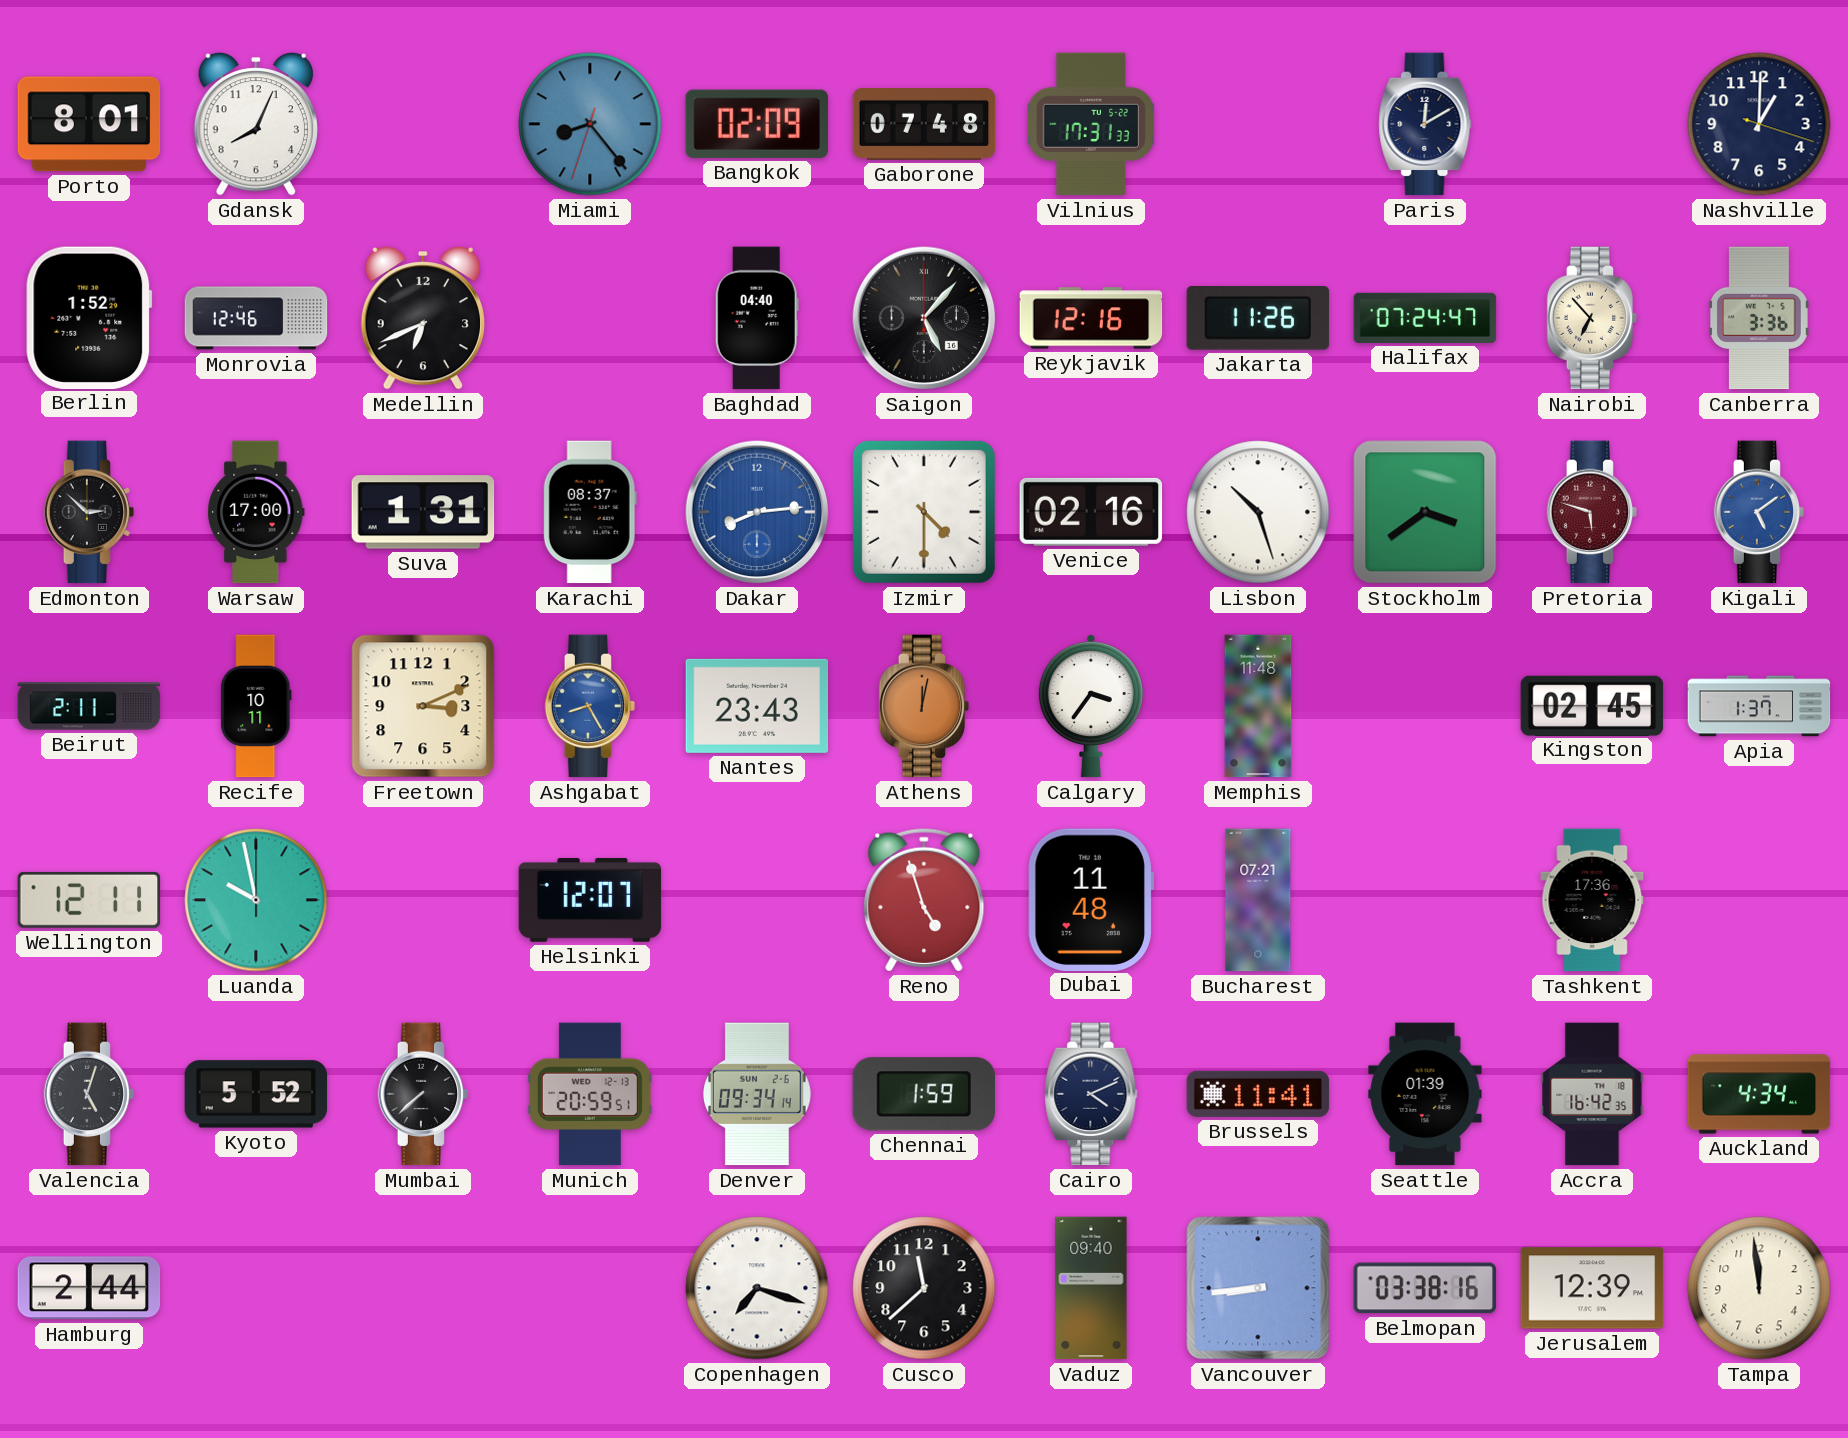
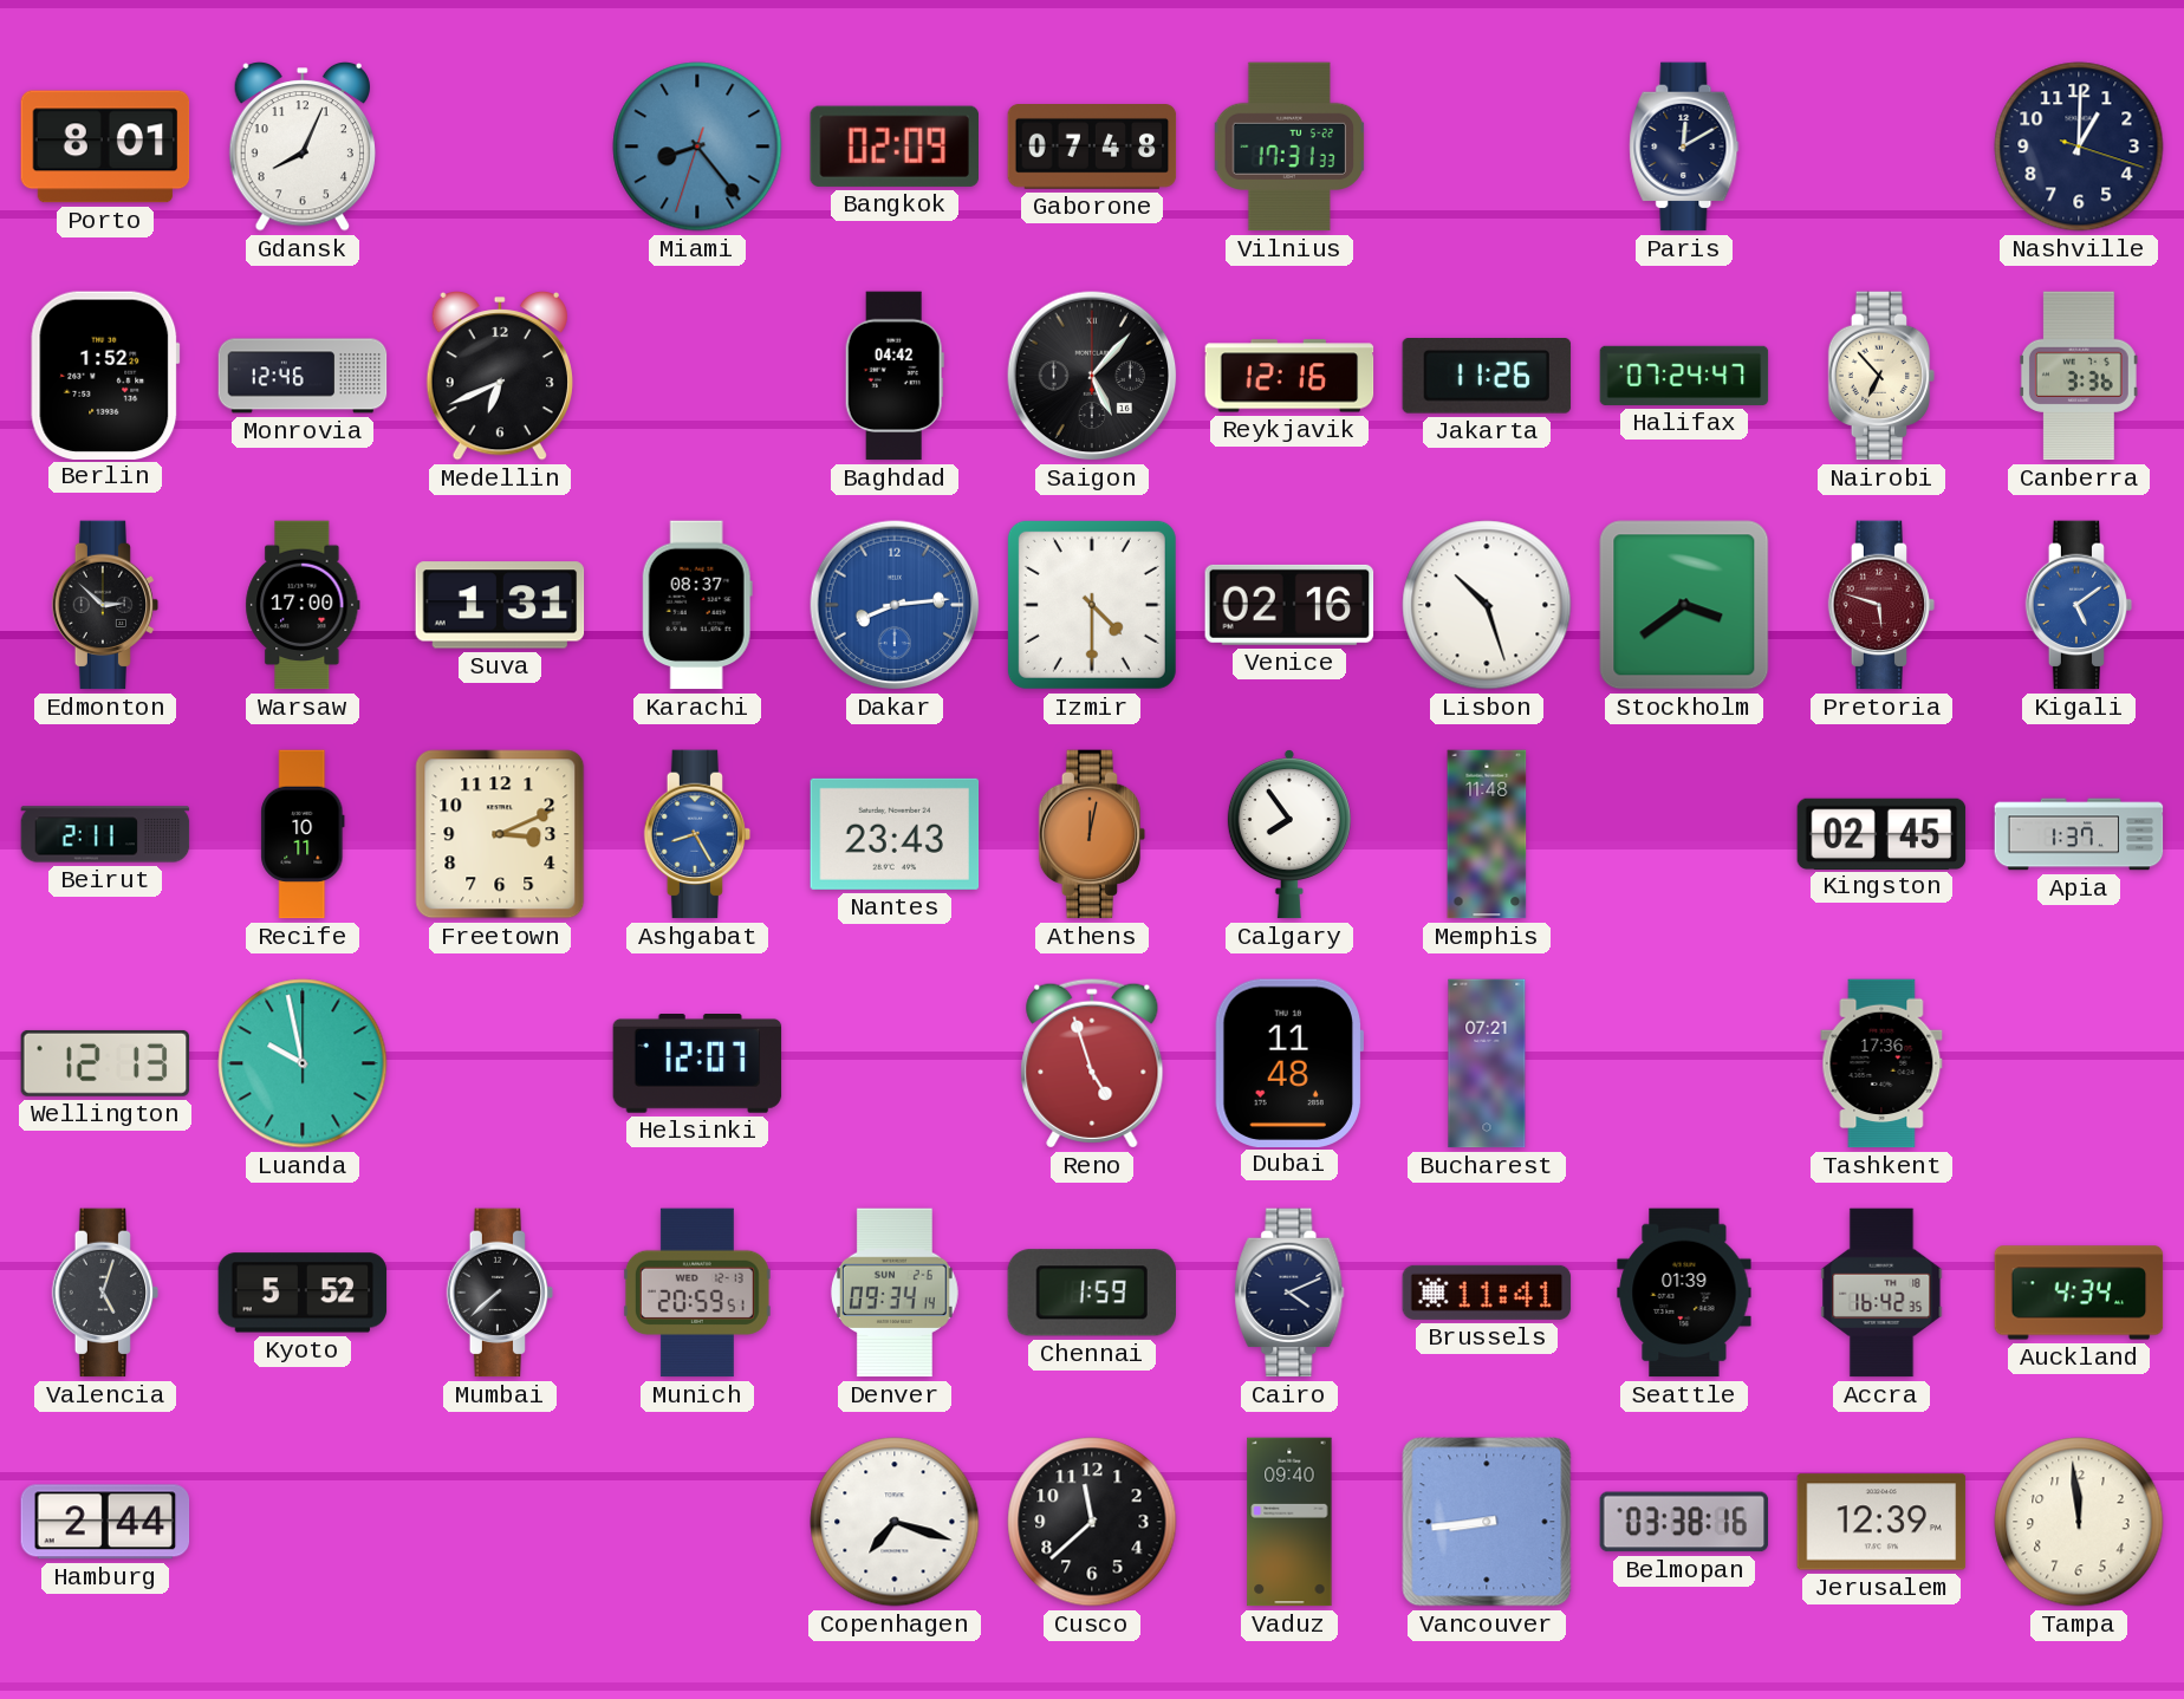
Baghdad: 04:40 -> 04:42
Calgary: 3:36 -> 7:54
Wellington: 12:11 -> 12:13
